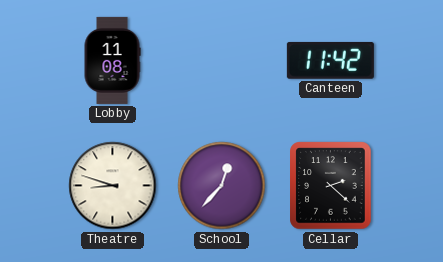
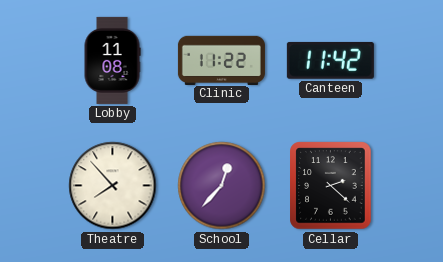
Clinic: none -> 11:22
Theatre: 8:48 -> 7:53
